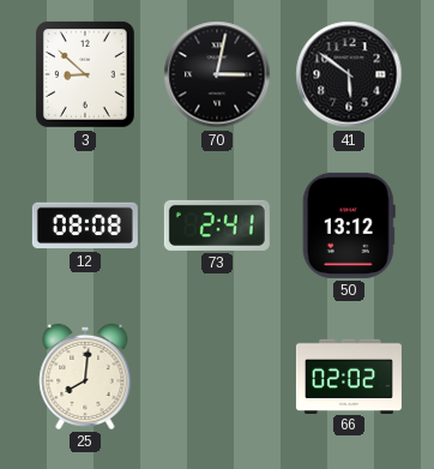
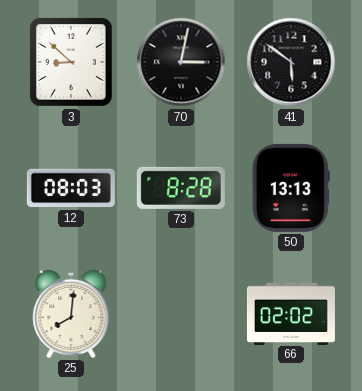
12: 08:08 -> 08:03
73: 2:41 -> 8:28
50: 13:12 -> 13:13
